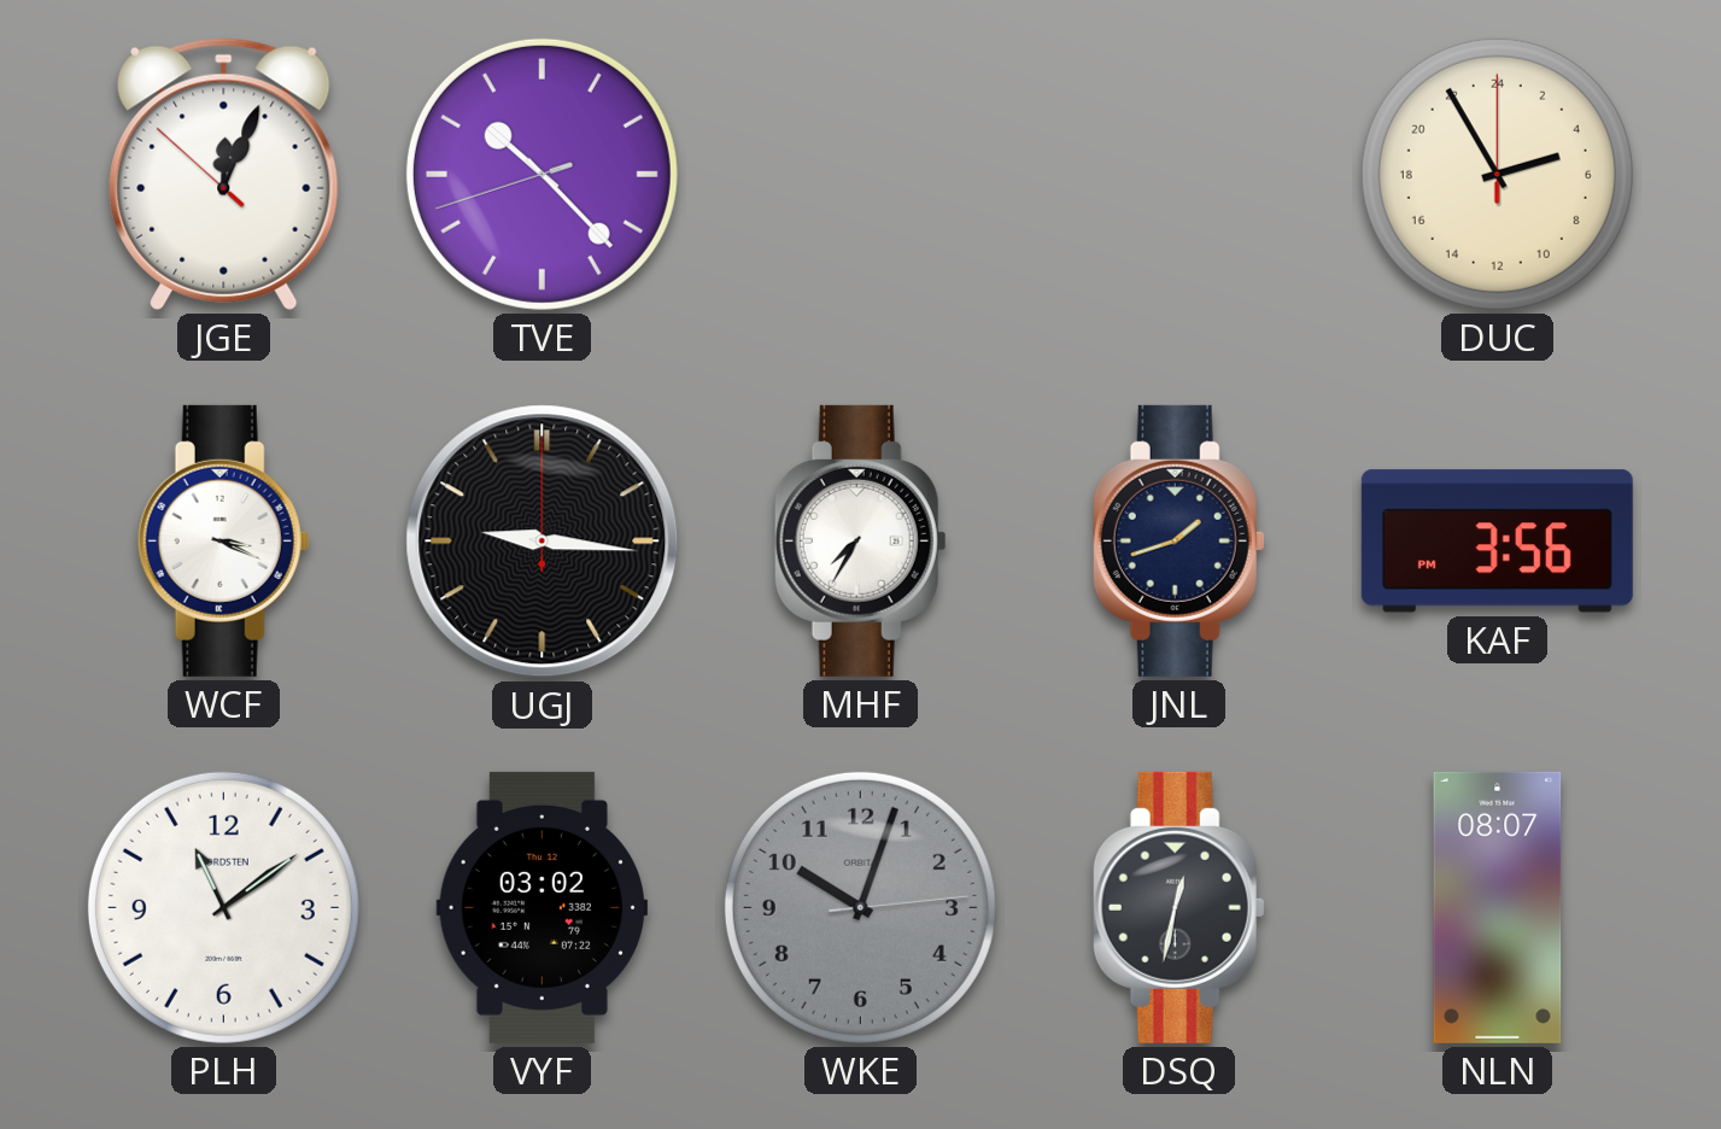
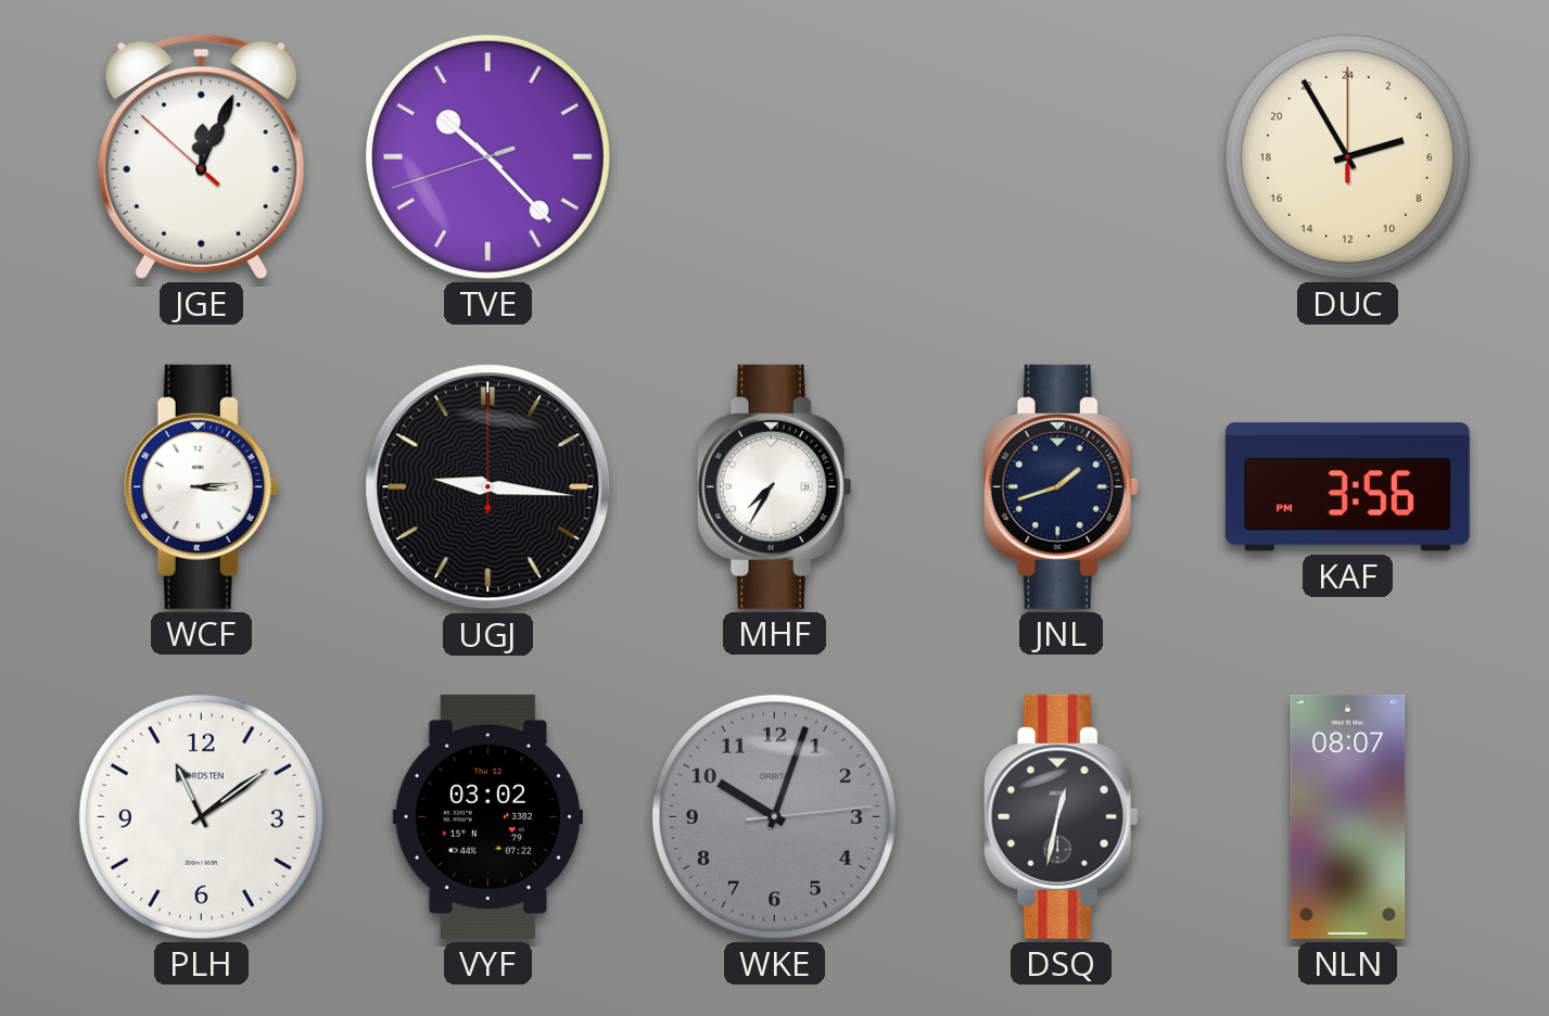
WCF: 3:19 -> 3:14
